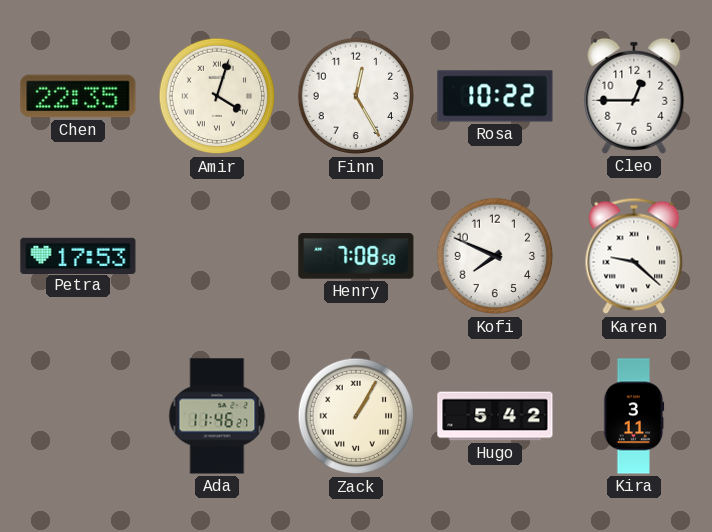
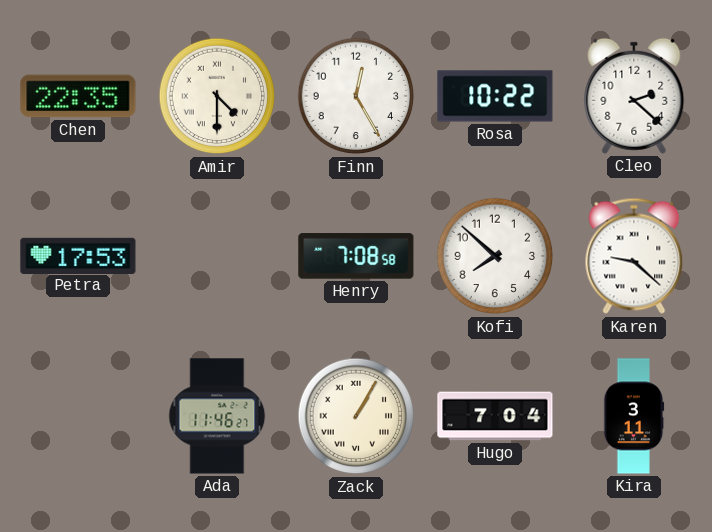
Amir: 4:03 -> 4:30
Cleo: 12:45 -> 2:22
Kofi: 7:49 -> 7:52
Hugo: 5:42 -> 7:04
